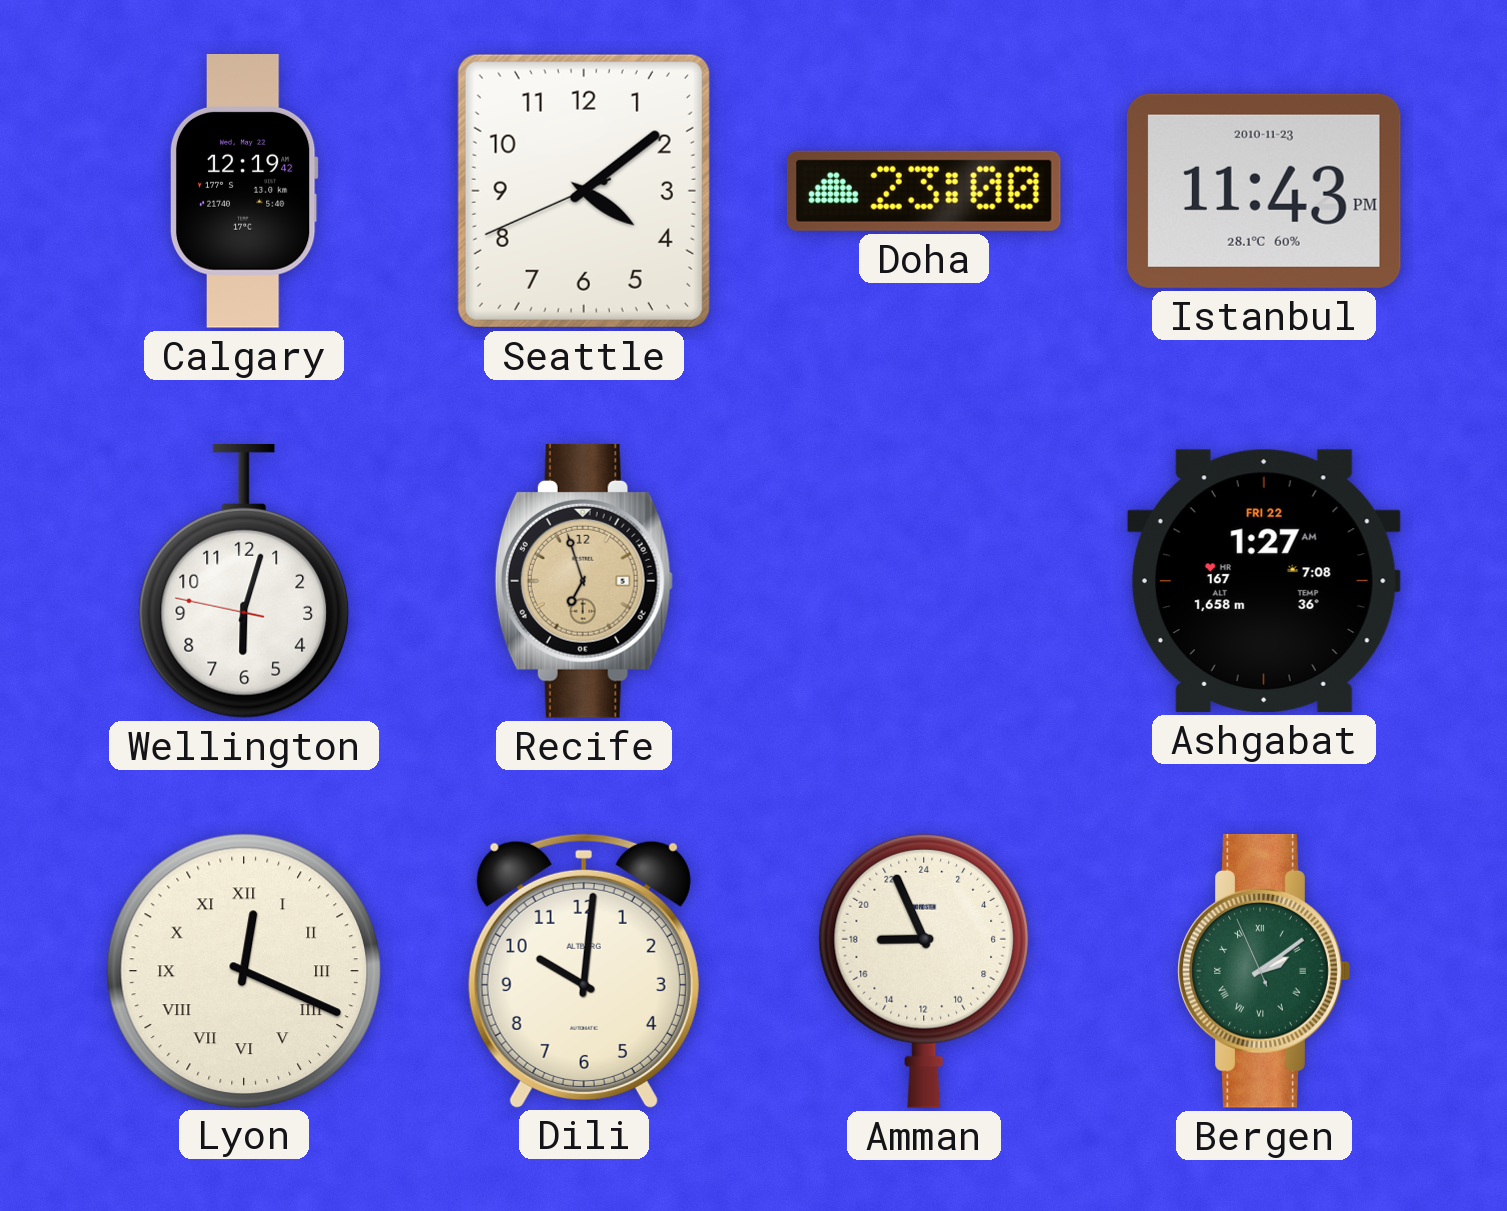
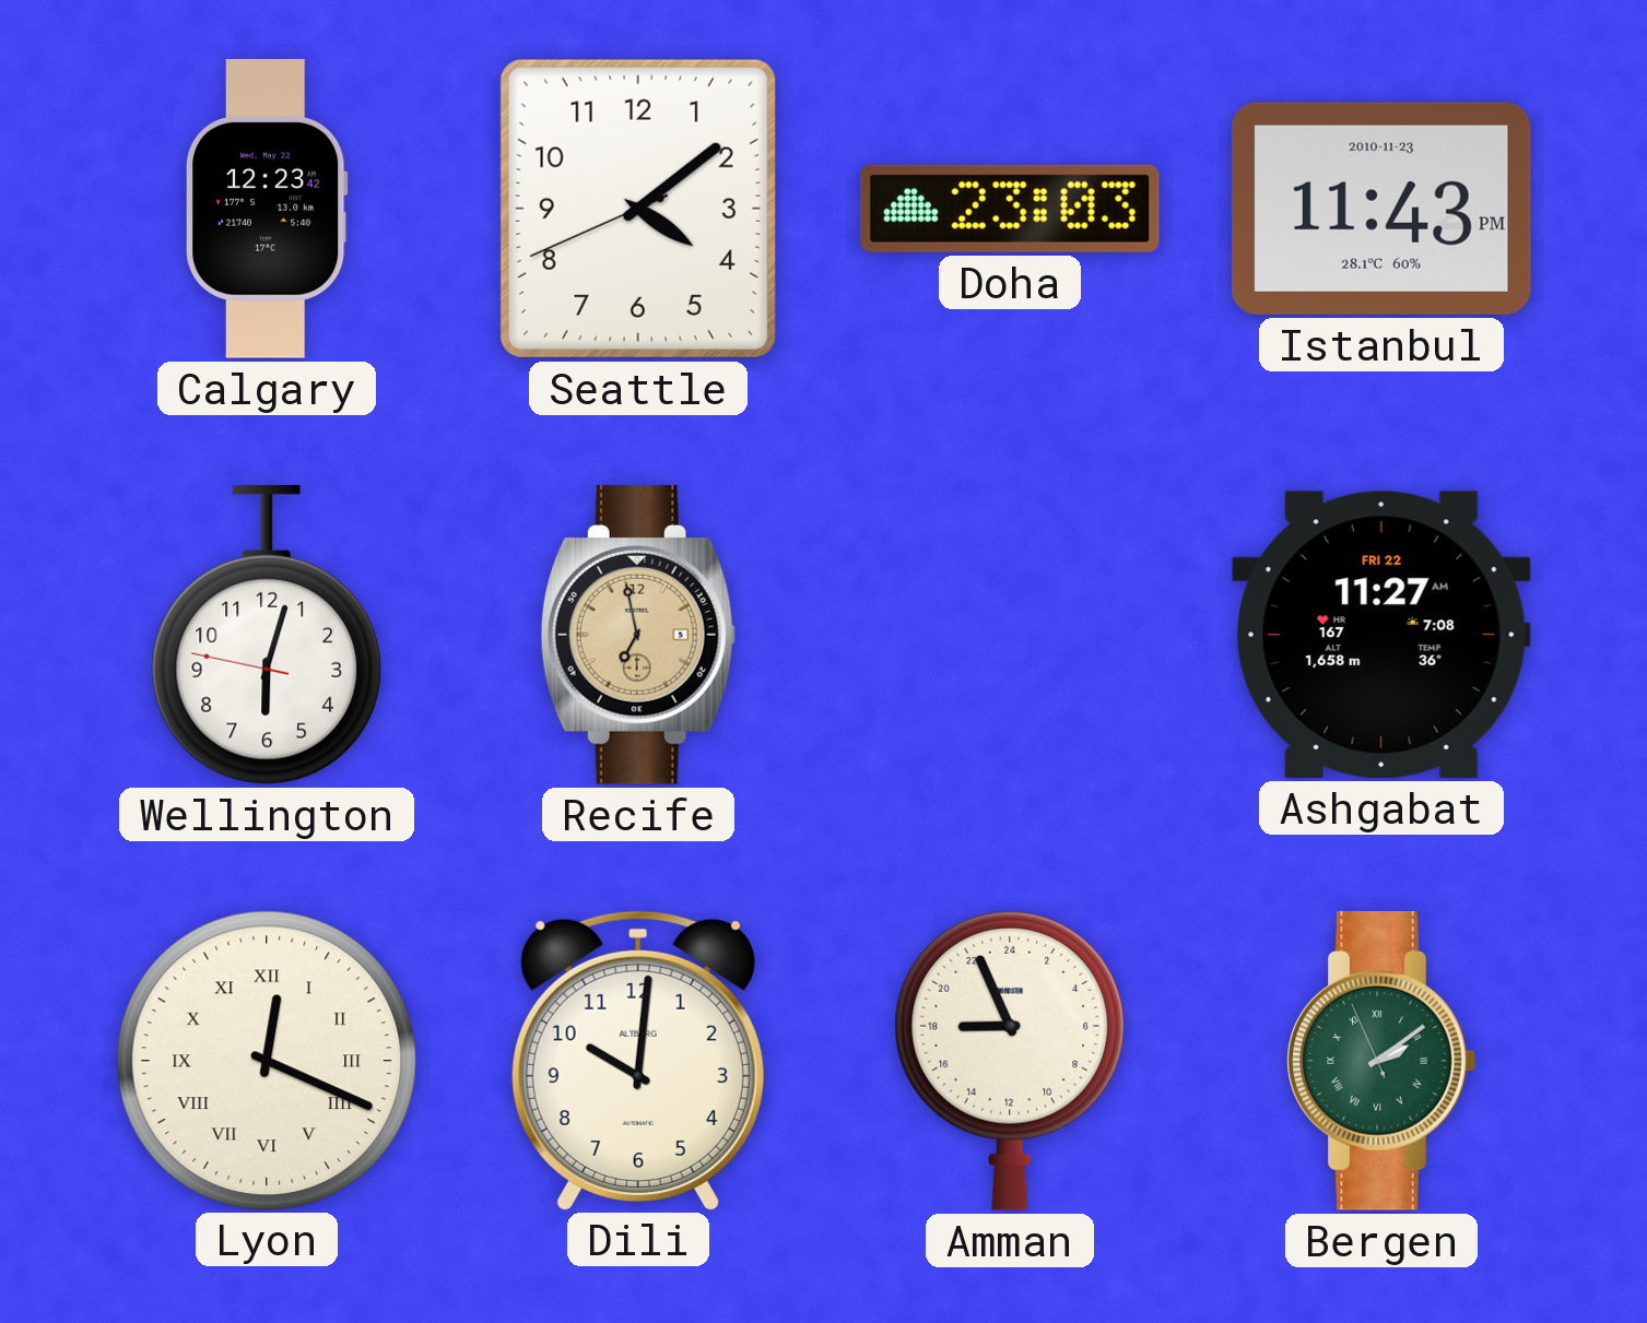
Calgary: 12:19 -> 12:23
Doha: 23:00 -> 23:03
Recife: 6:57 -> 6:58
Ashgabat: 1:27 -> 11:27
